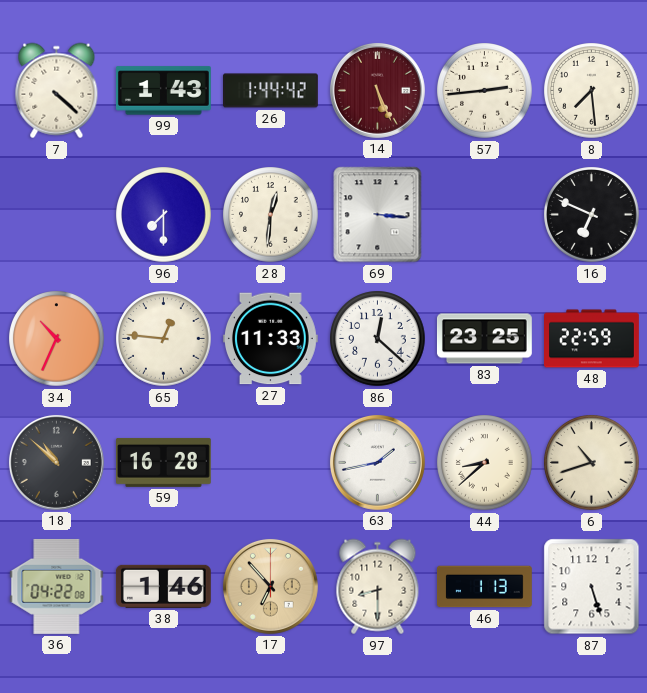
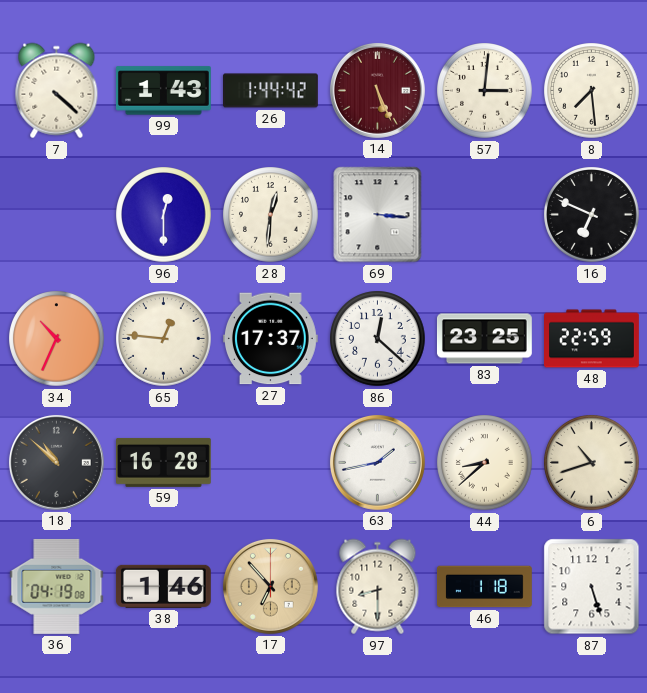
57: 2:44 -> 3:01
96: 7:30 -> 12:30
27: 11:33 -> 17:37
36: 04:22 -> 04:19
46: 1:13 -> 1:18
